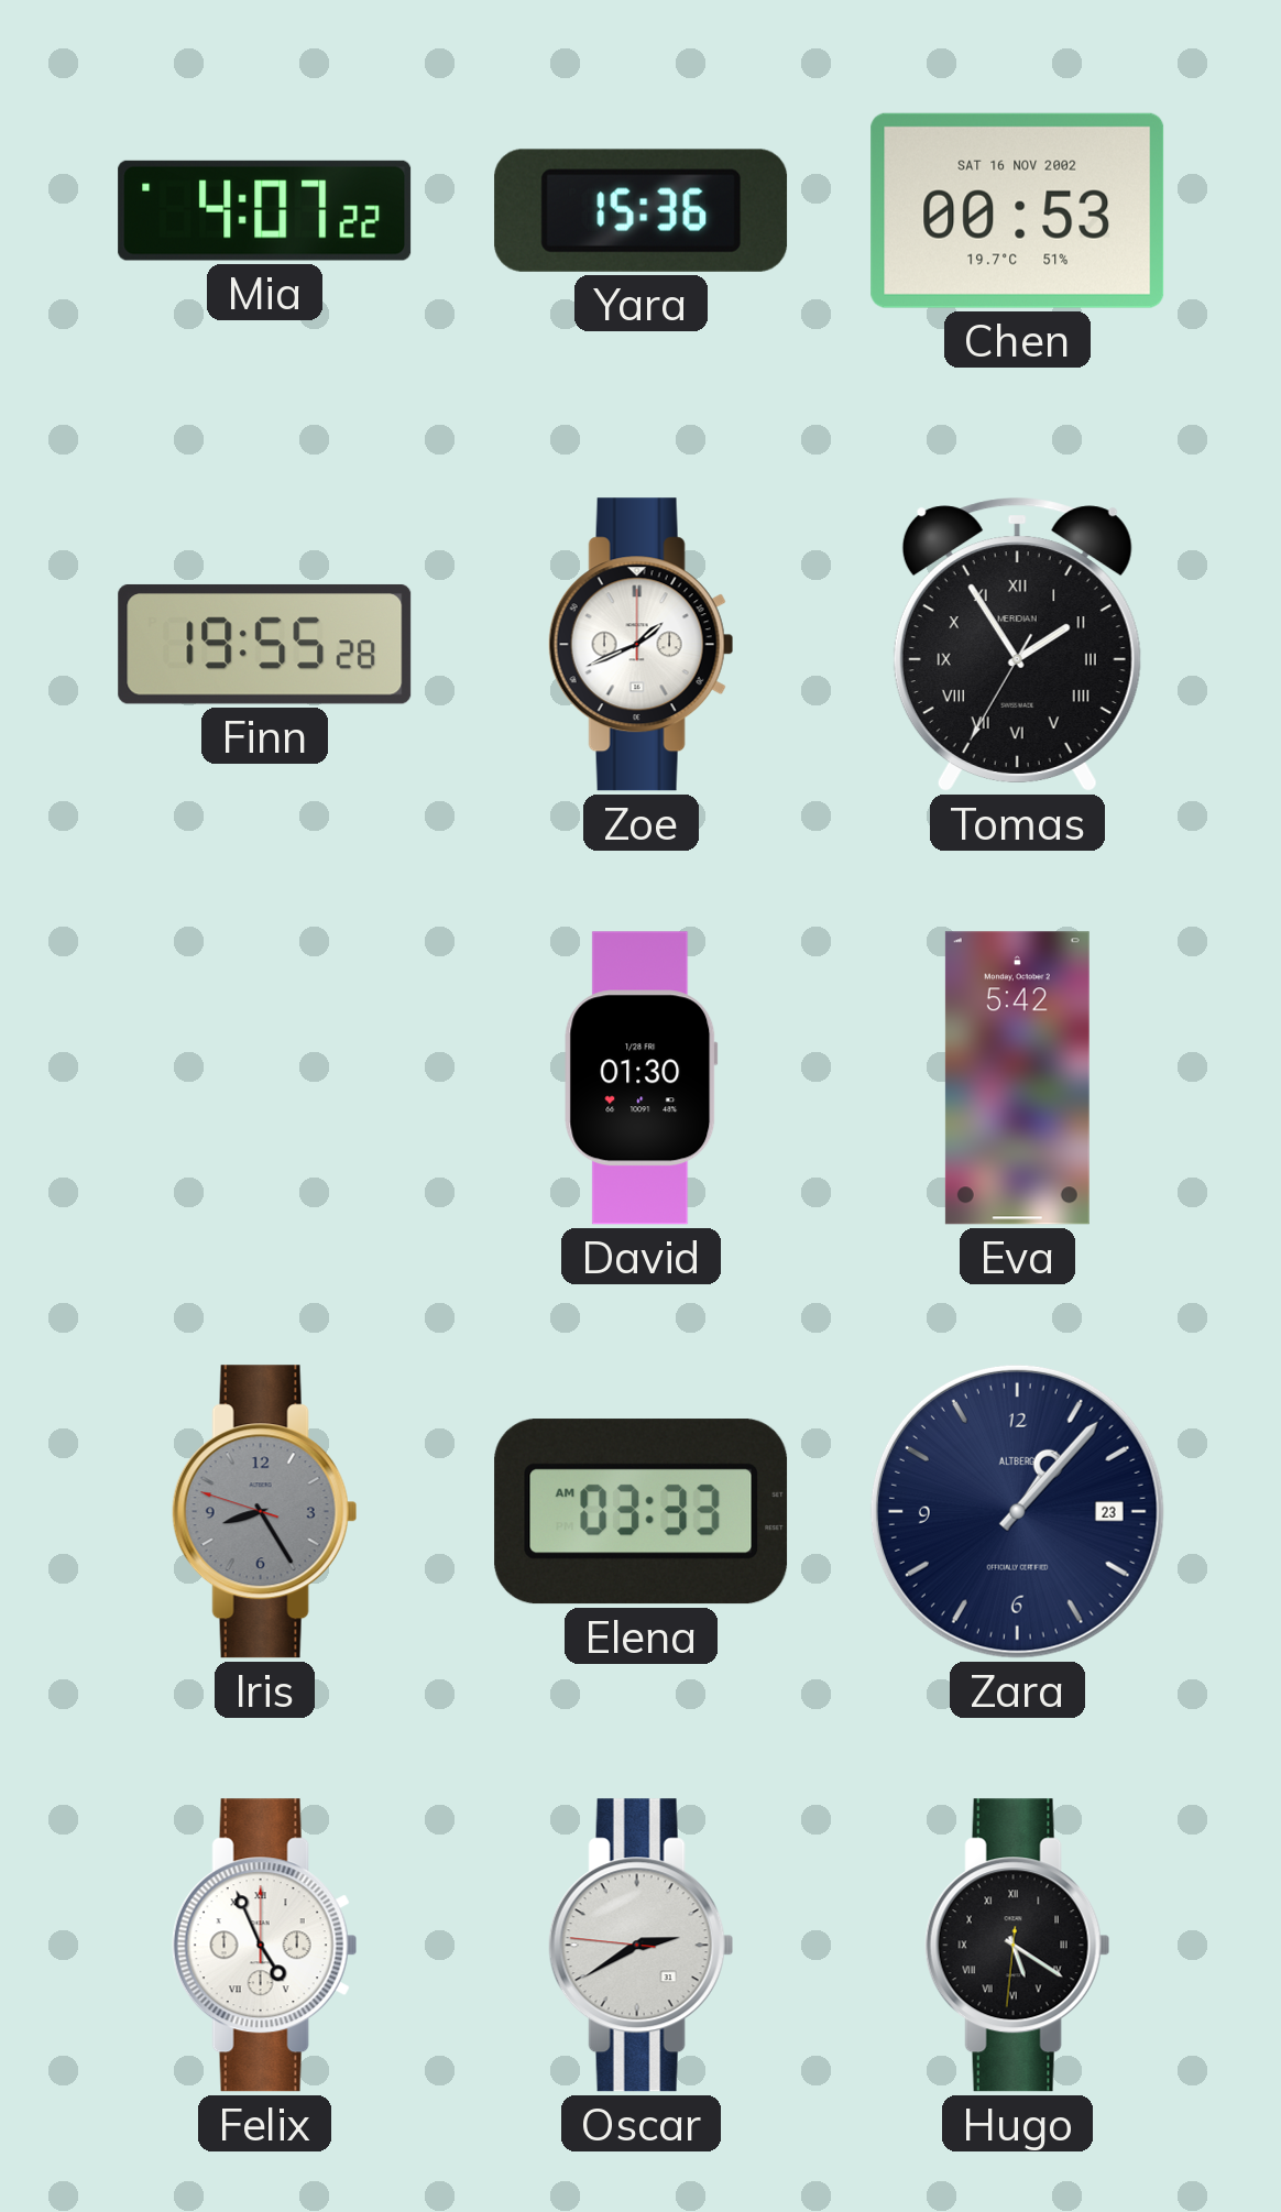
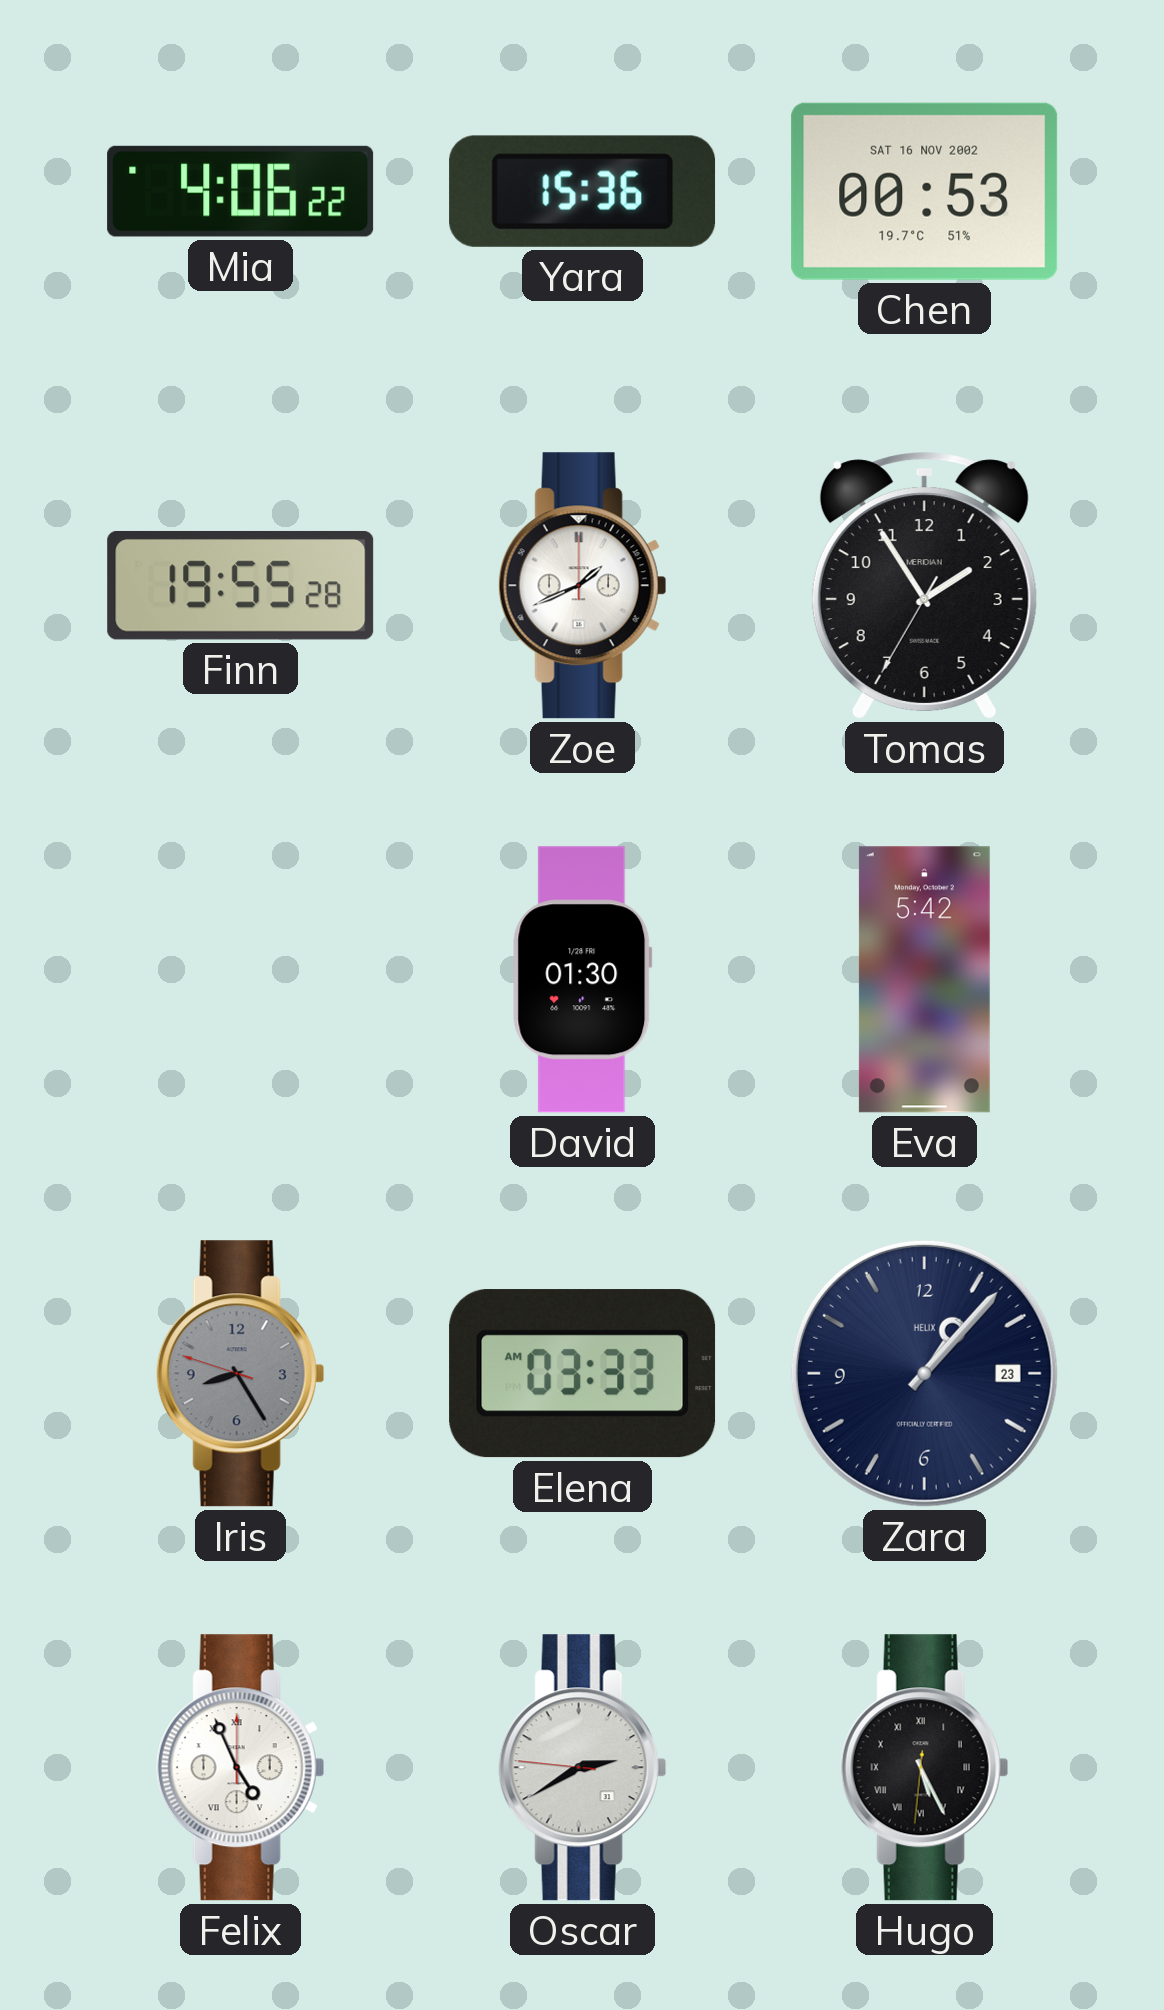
Mia: 4:07 -> 4:06
Tomas numerals: Roman -> Arabic
Zara brand: ALTBERG -> HELIX
Hugo: 5:20 -> 5:25
